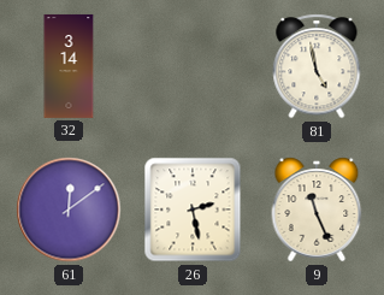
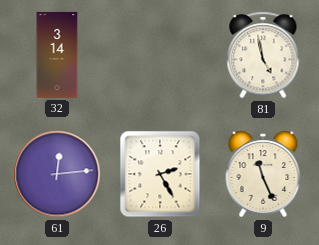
61: 12:09 -> 12:14
26: 2:28 -> 2:25
